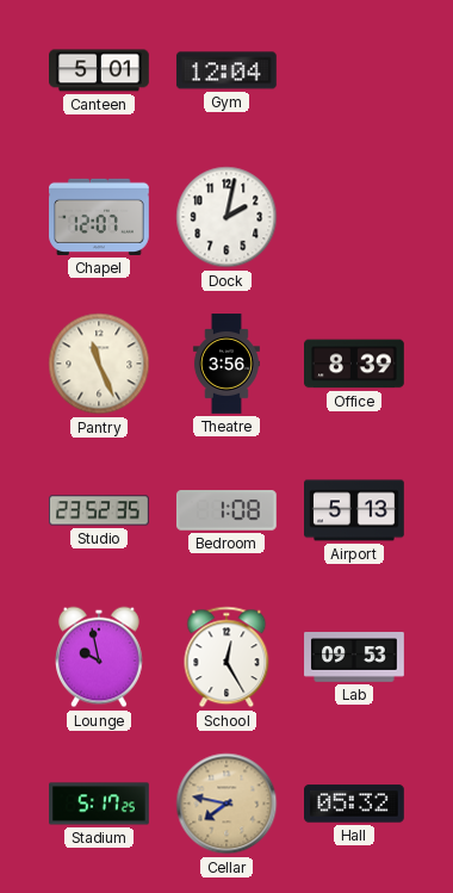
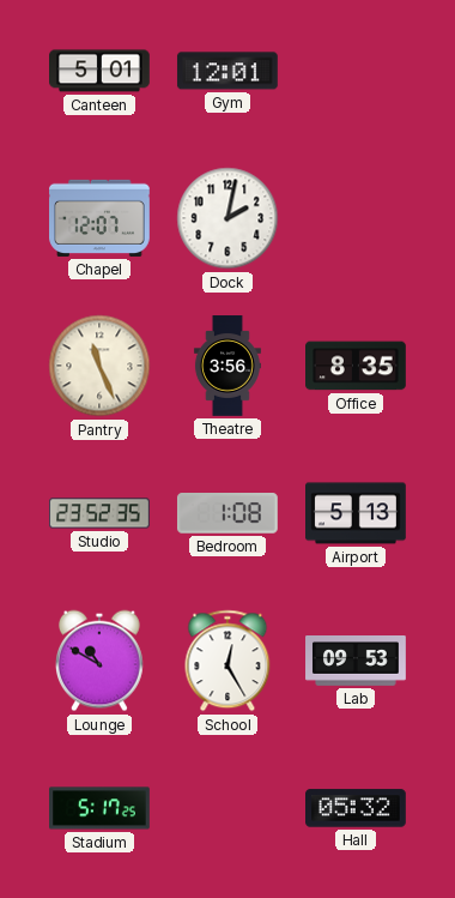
Gym: 12:04 -> 12:01
Office: 8:39 -> 8:35
Lounge: 9:58 -> 10:50
Cellar: 7:47 -> none
